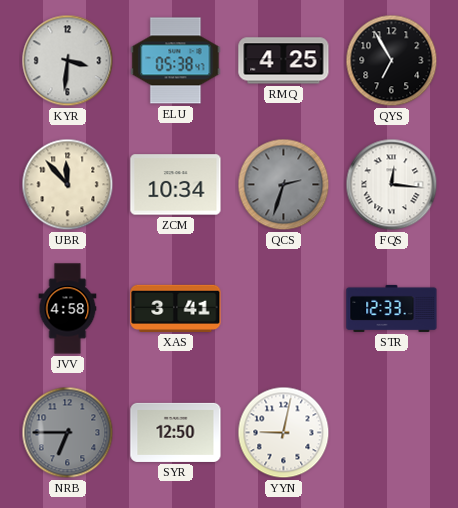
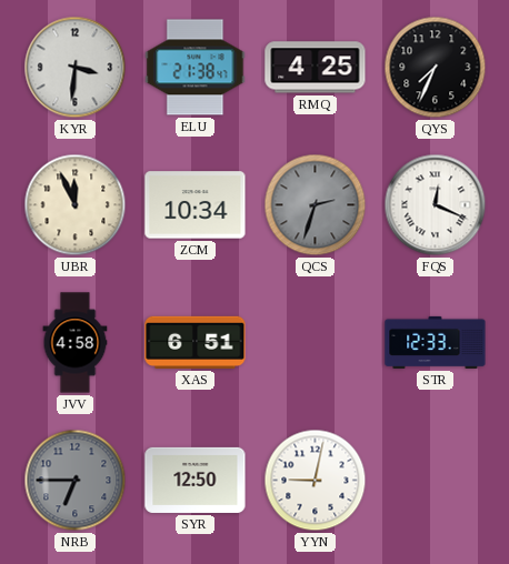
ELU: 05:38 -> 21:38
QYS: 6:55 -> 7:34
UBR: 11:53 -> 11:56
FQS: 12:16 -> 12:19
XAS: 3:41 -> 6:51
